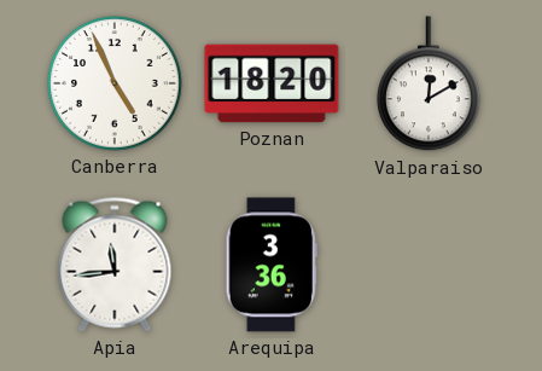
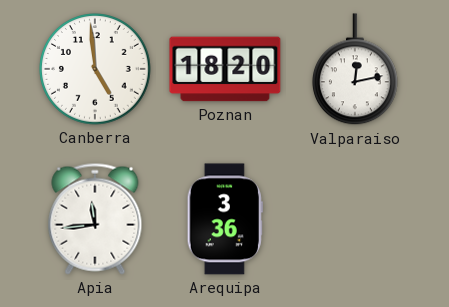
Canberra: 4:56 -> 4:59
Valparaiso: 12:10 -> 12:13
